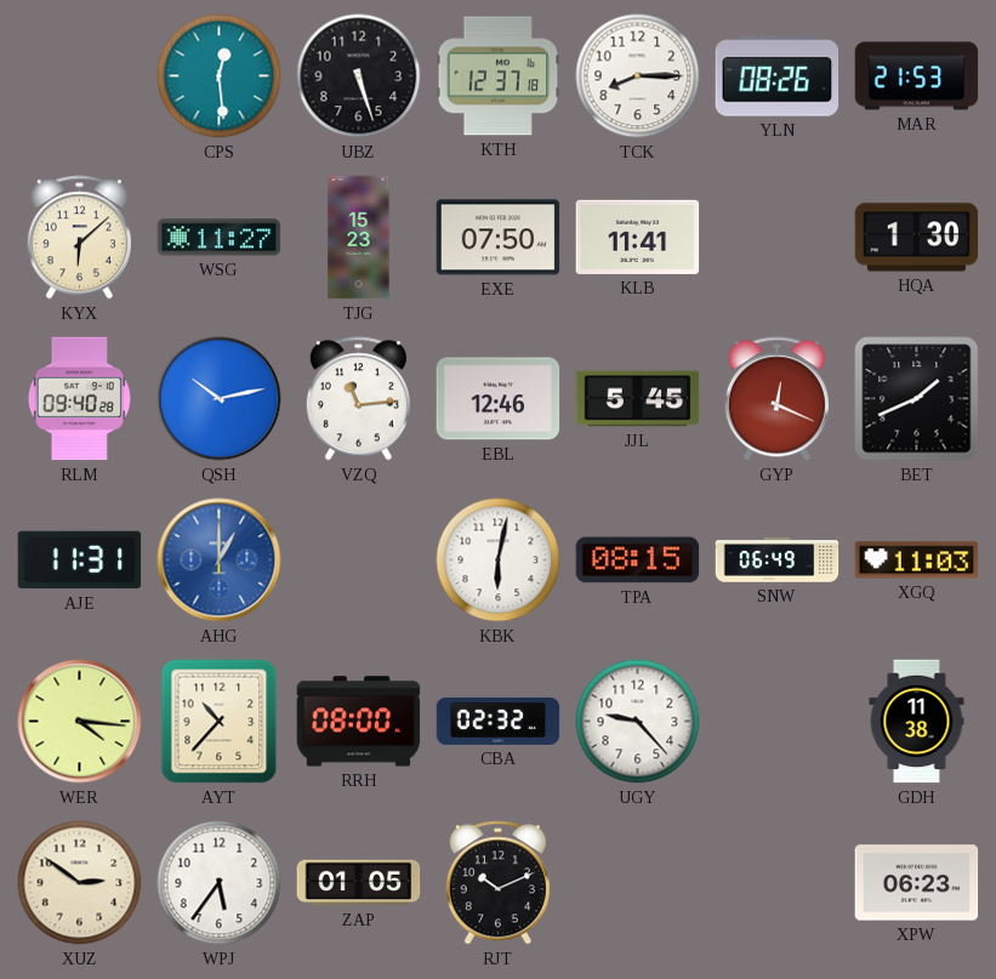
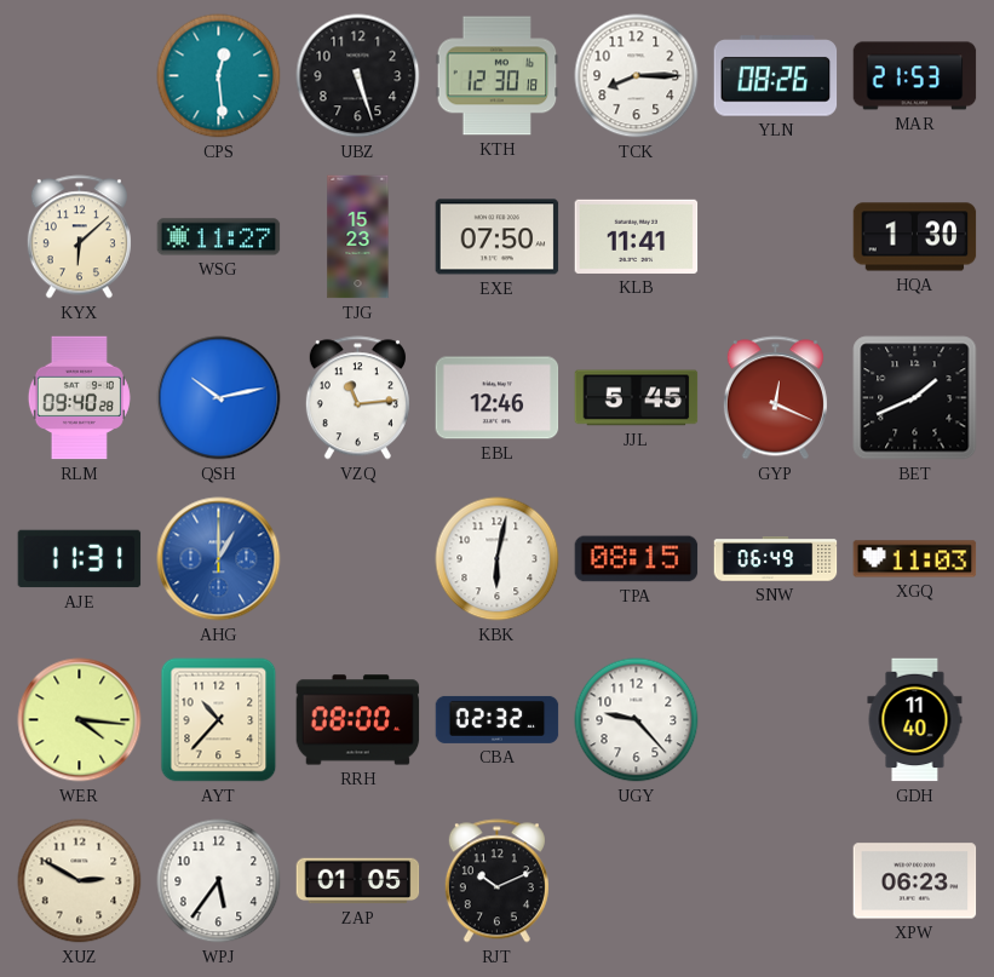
KTH: 12:37 -> 12:30
GDH: 11:38 -> 11:40
XUZ: 2:51 -> 2:50
